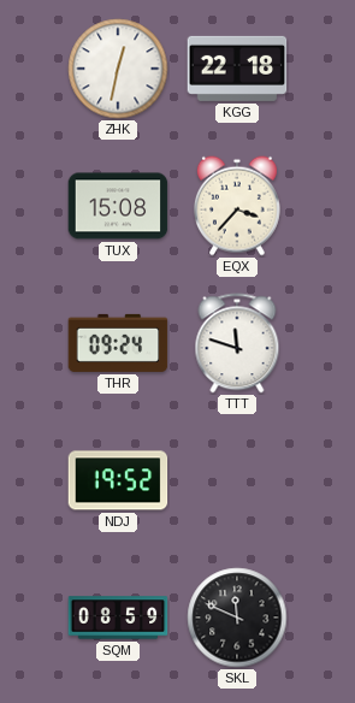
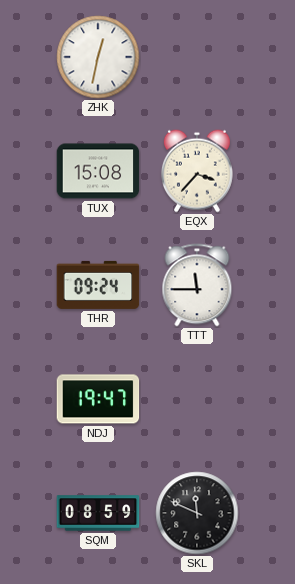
KGG: 22:18 -> none
TTT: 11:48 -> 11:45
NDJ: 19:52 -> 19:47
